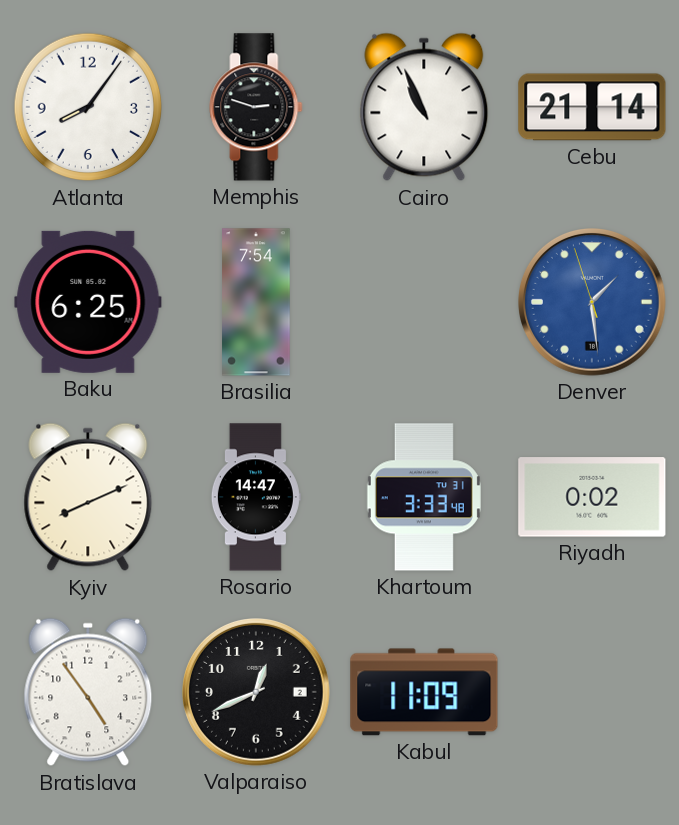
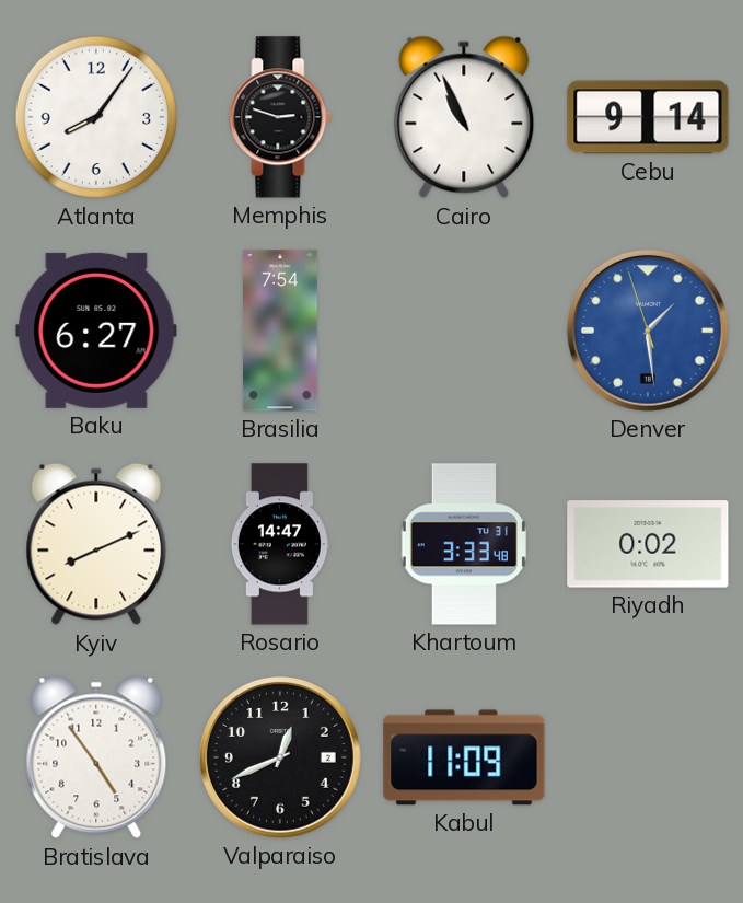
Cebu: 21:14 -> 9:14
Baku: 6:25 -> 6:27
